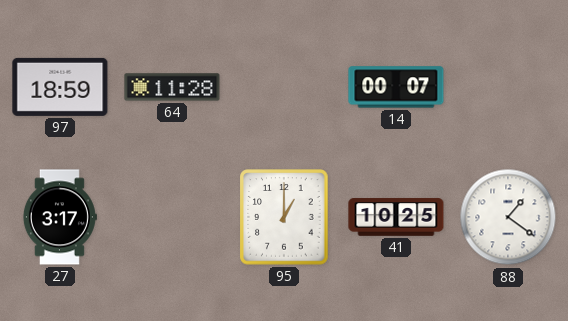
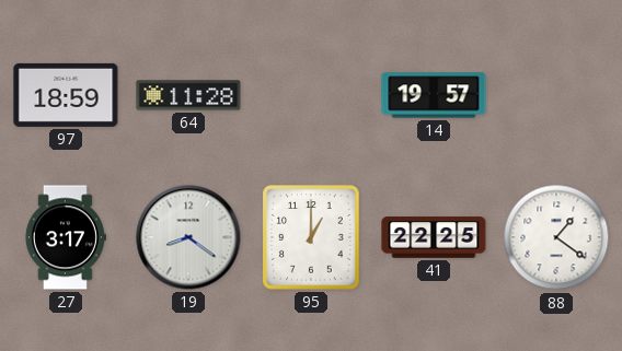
14: 00:07 -> 19:57
19: none -> 8:21
41: 10:25 -> 22:25
